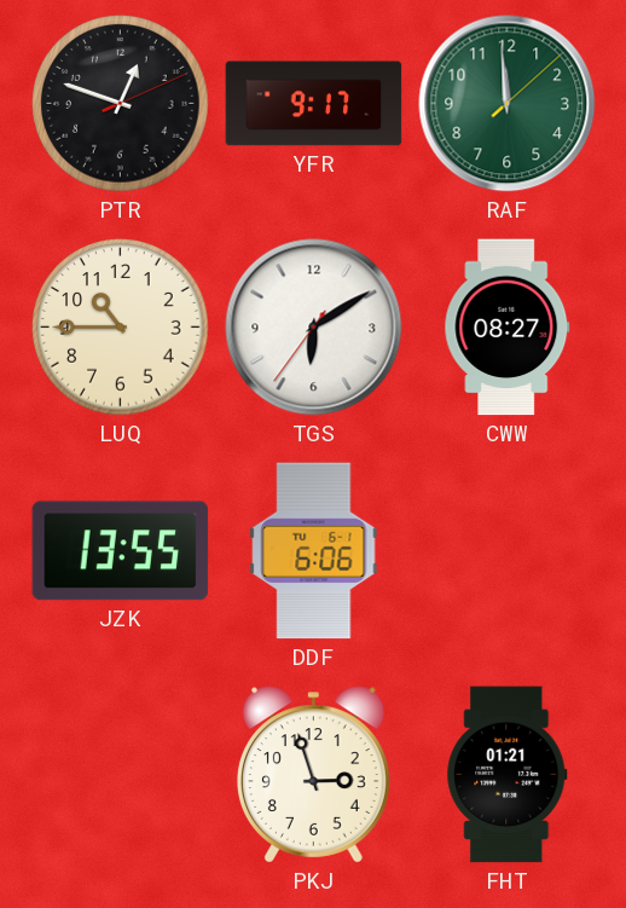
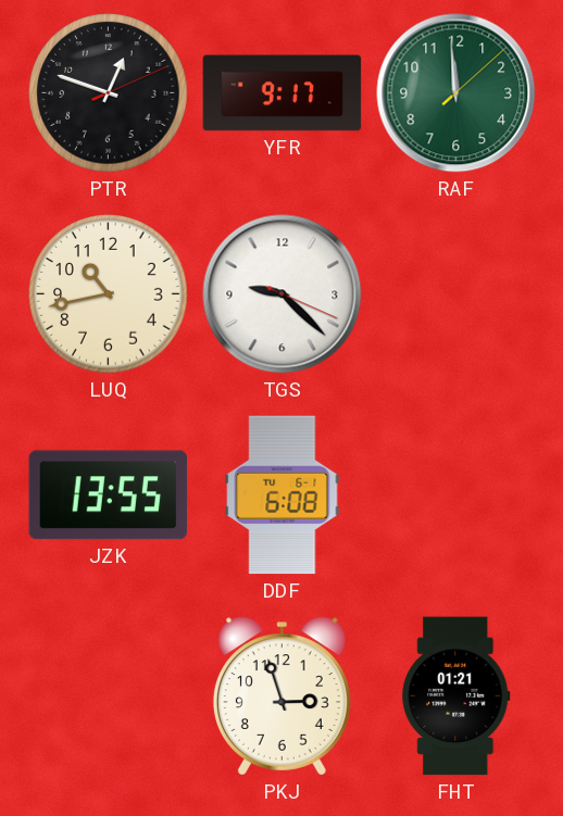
LUQ: 10:45 -> 10:43
TGS: 6:09 -> 9:22
CWW: 08:27 -> none
DDF: 6:06 -> 6:08
